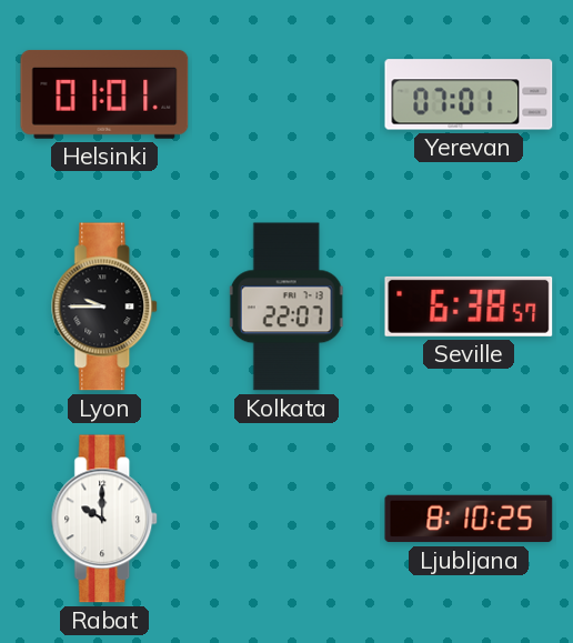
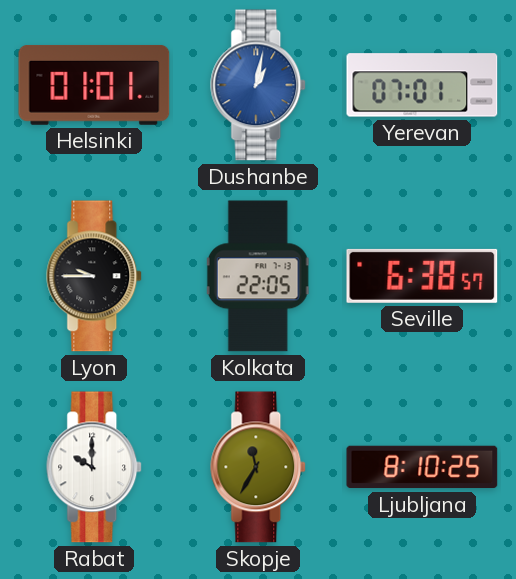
Dushanbe: none -> 1:02
Kolkata: 22:07 -> 22:05
Skopje: none -> 11:35
